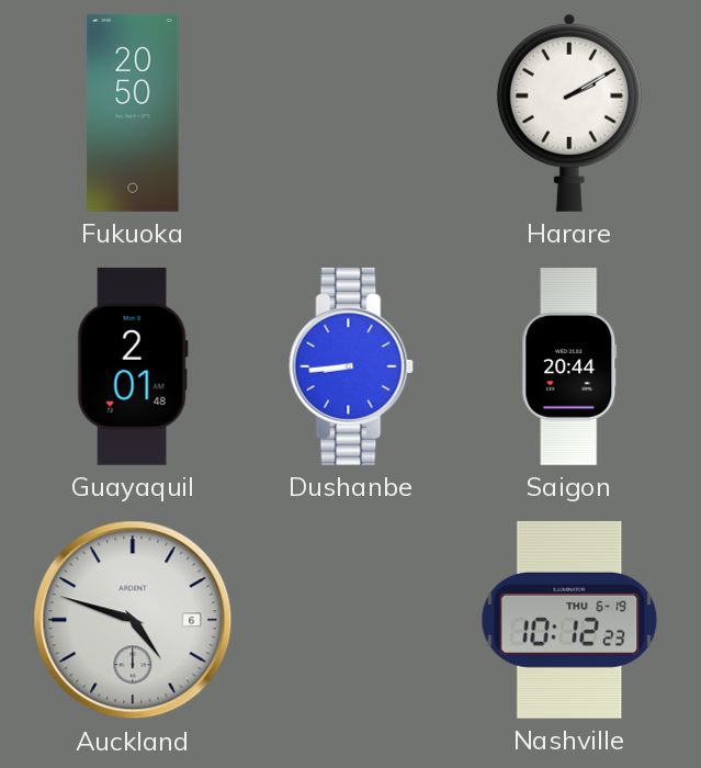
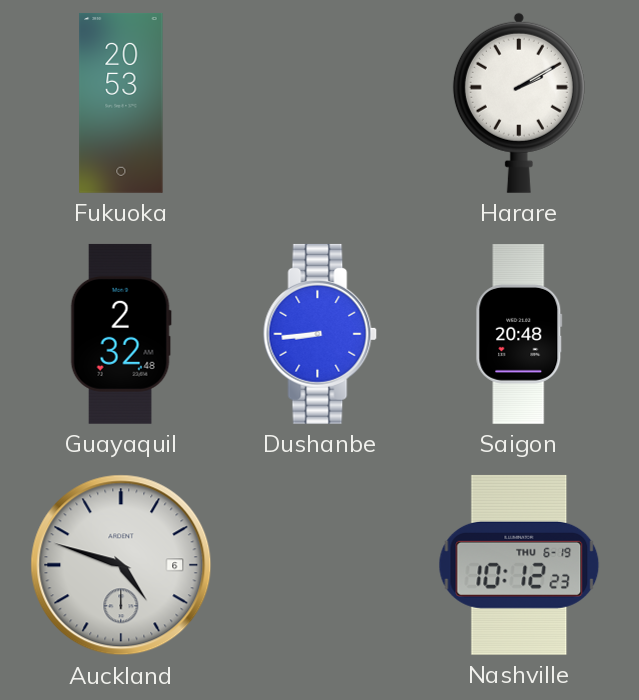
Fukuoka: 20:50 -> 20:53
Guayaquil: 2:01 -> 2:32
Saigon: 20:44 -> 20:48
